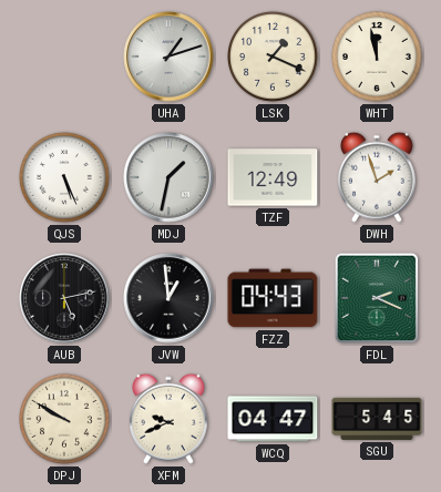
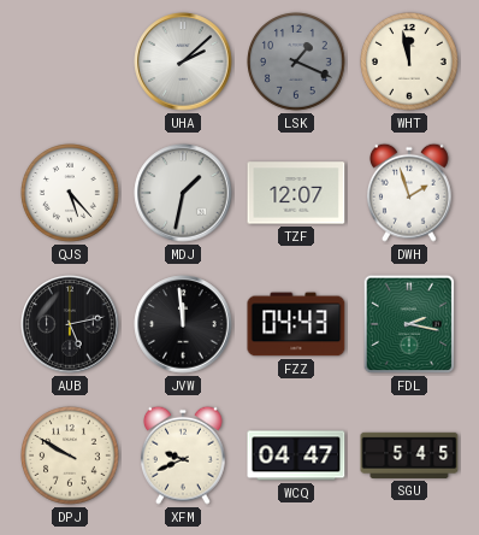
UHA: 1:12 -> 2:08
LSK dial: cream -> grey
QJS: 5:26 -> 5:23
TZF: 12:49 -> 12:07
JVW: 12:59 -> 11:59
FDL: 2:19 -> 2:17
